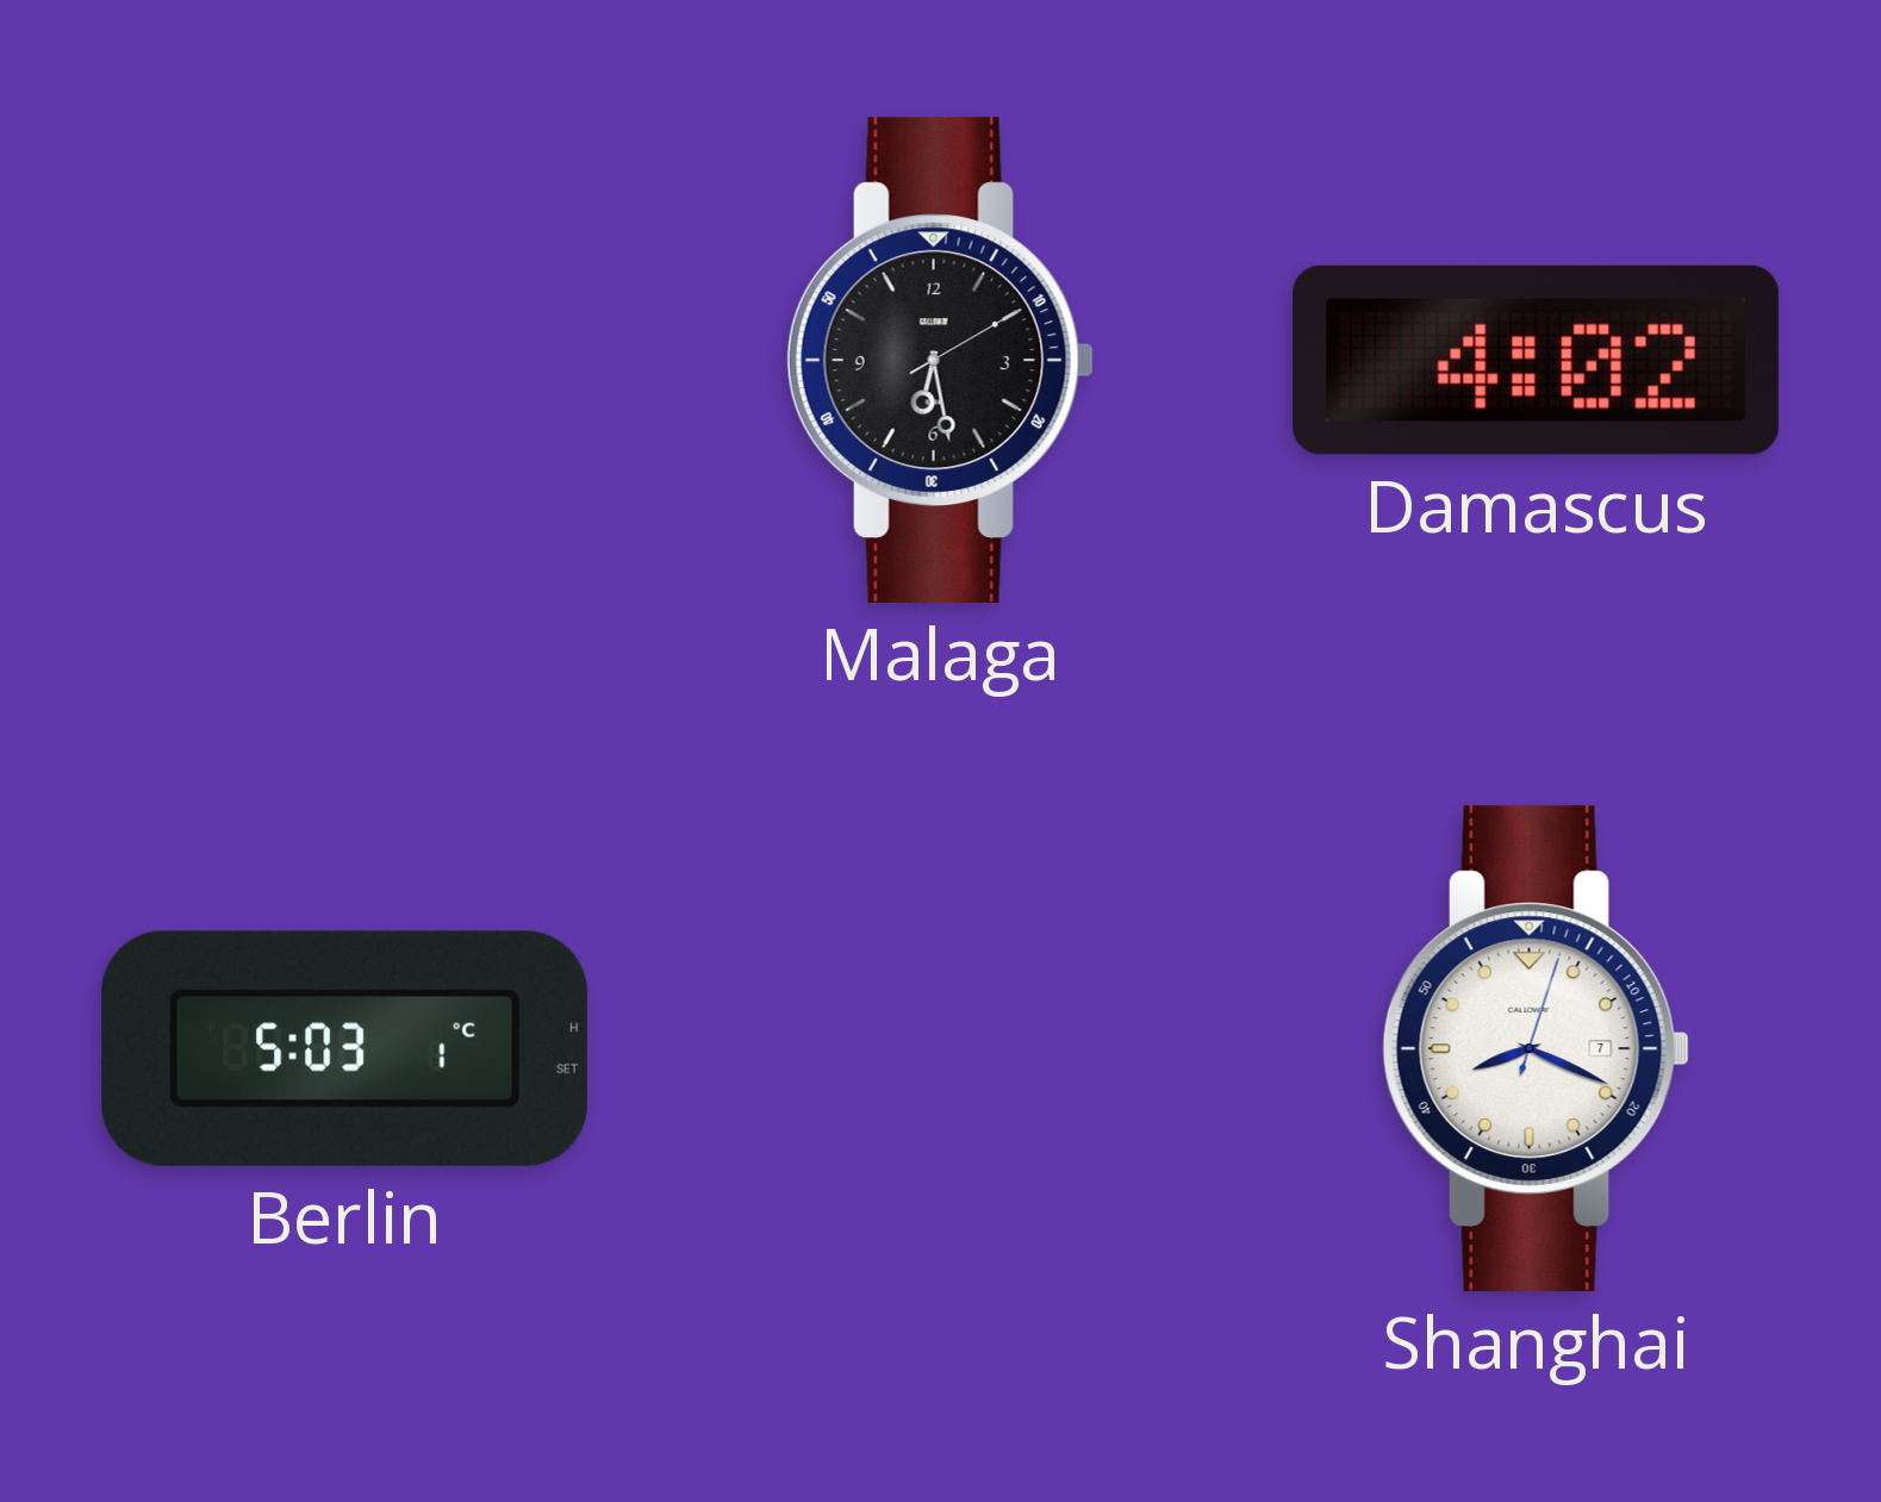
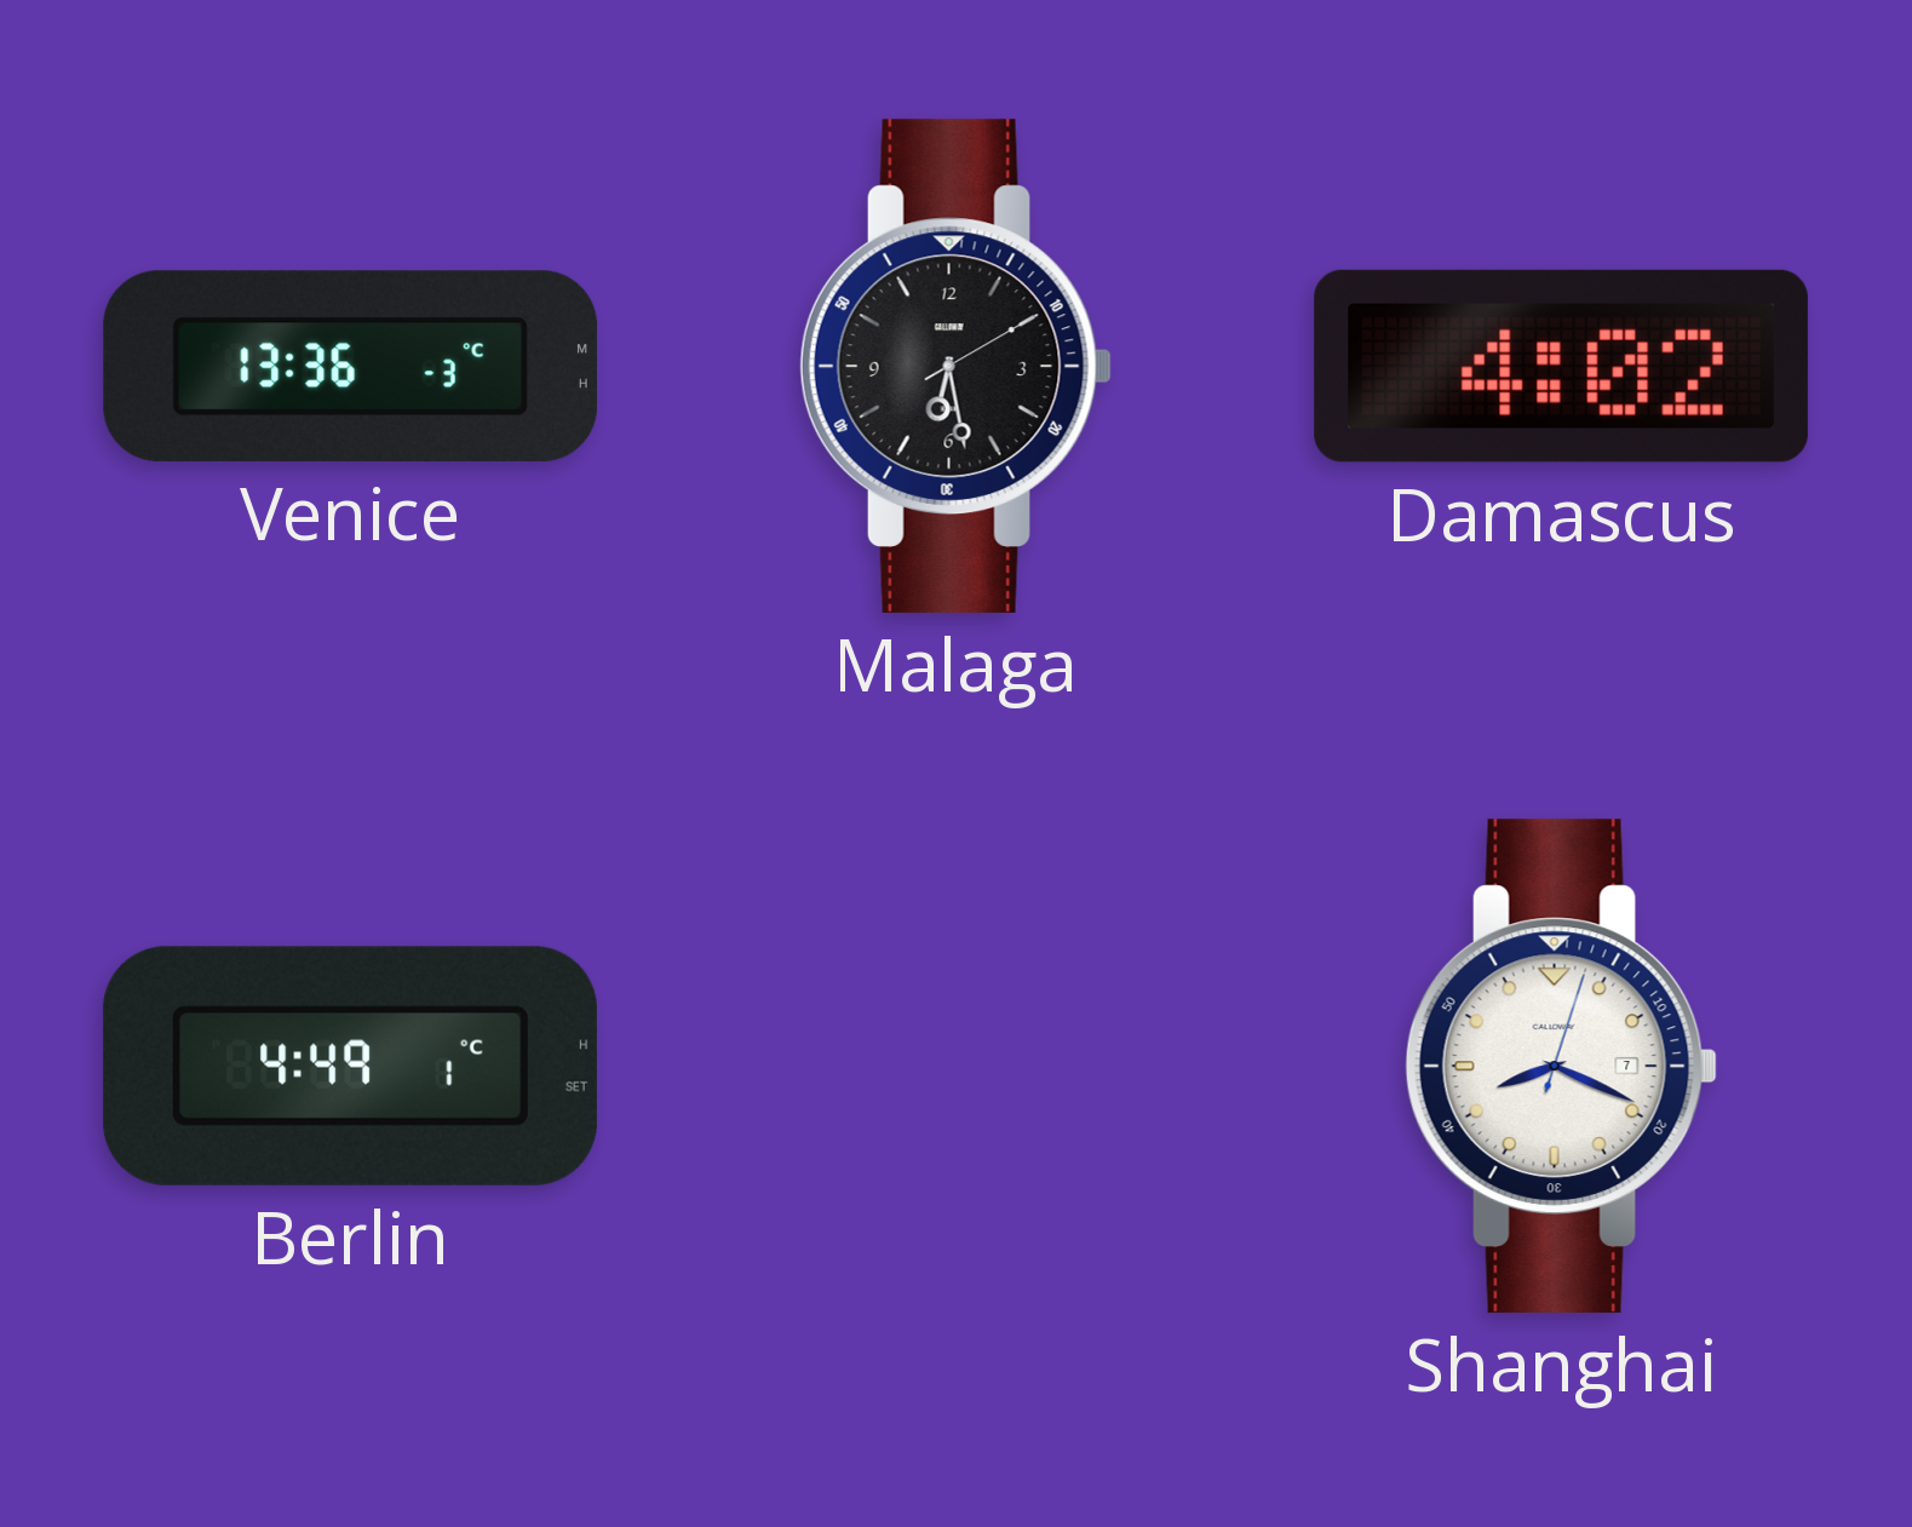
Venice: none -> 13:36
Berlin: 5:03 -> 4:49
